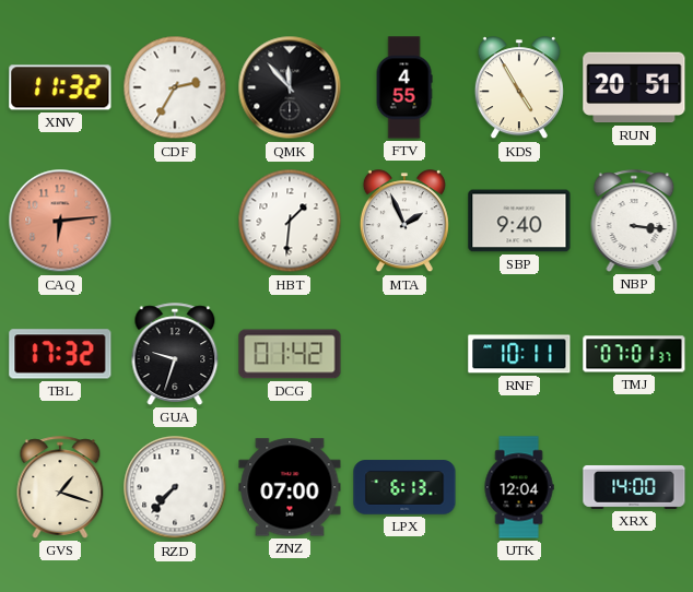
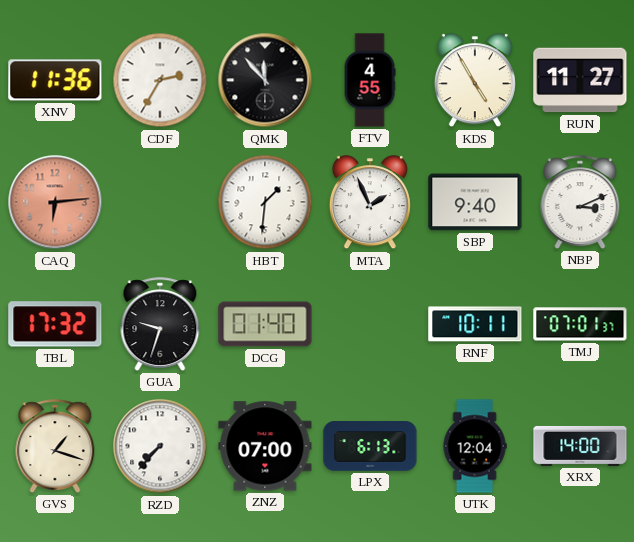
XNV: 11:32 -> 11:36
RUN: 20:51 -> 11:27
NBP: 3:16 -> 3:11
DCG: 01:42 -> 01:40
